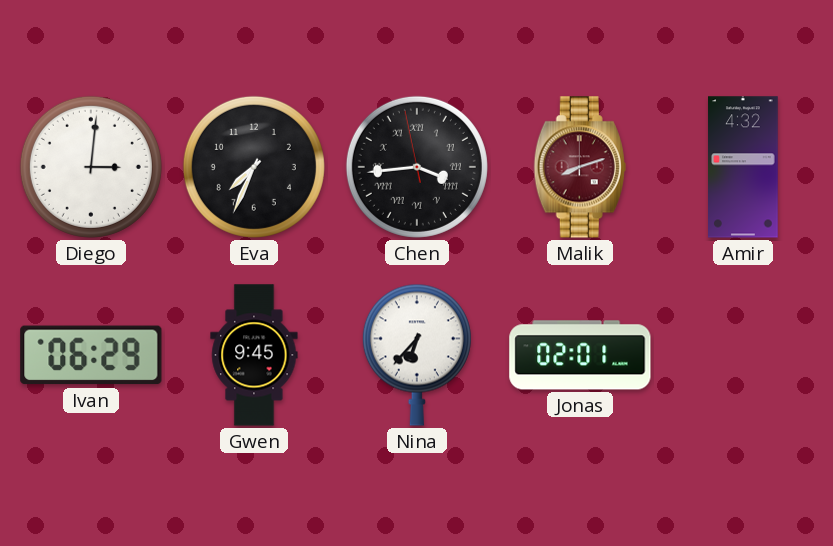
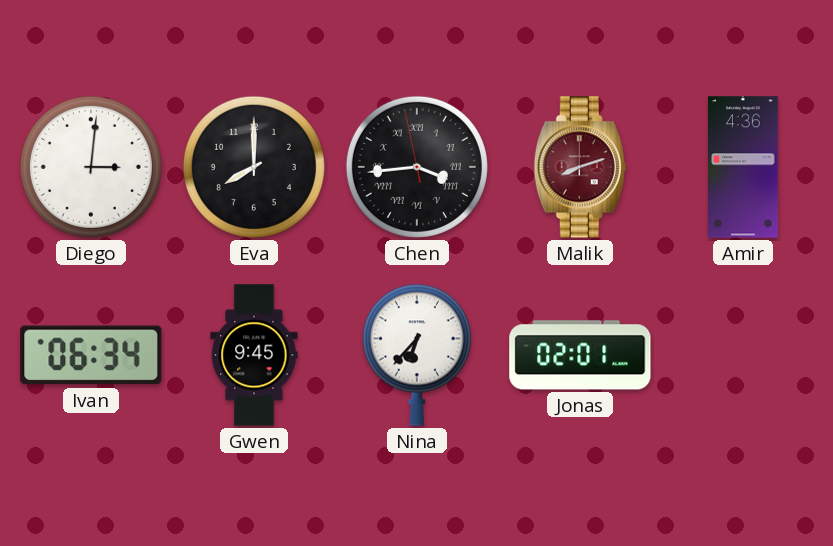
Eva: 7:34 -> 8:00
Amir: 4:32 -> 4:36
Ivan: 06:29 -> 06:34
